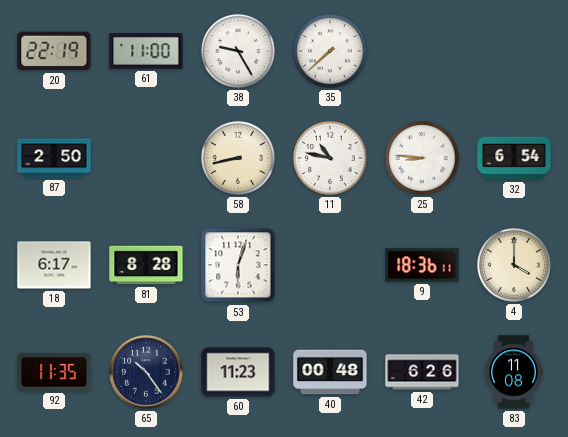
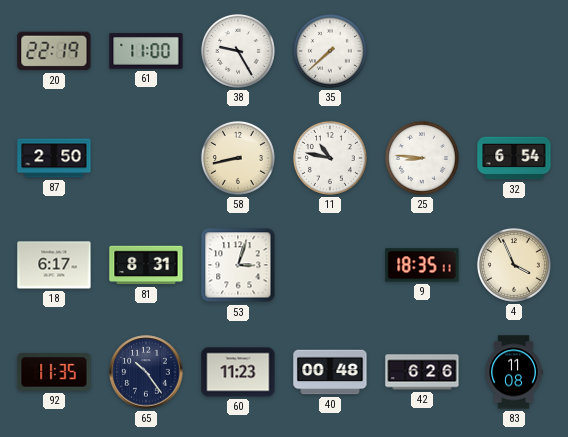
81: 8:28 -> 8:31
53: 6:03 -> 3:03
9: 18:36 -> 18:35
4: 4:00 -> 3:56
